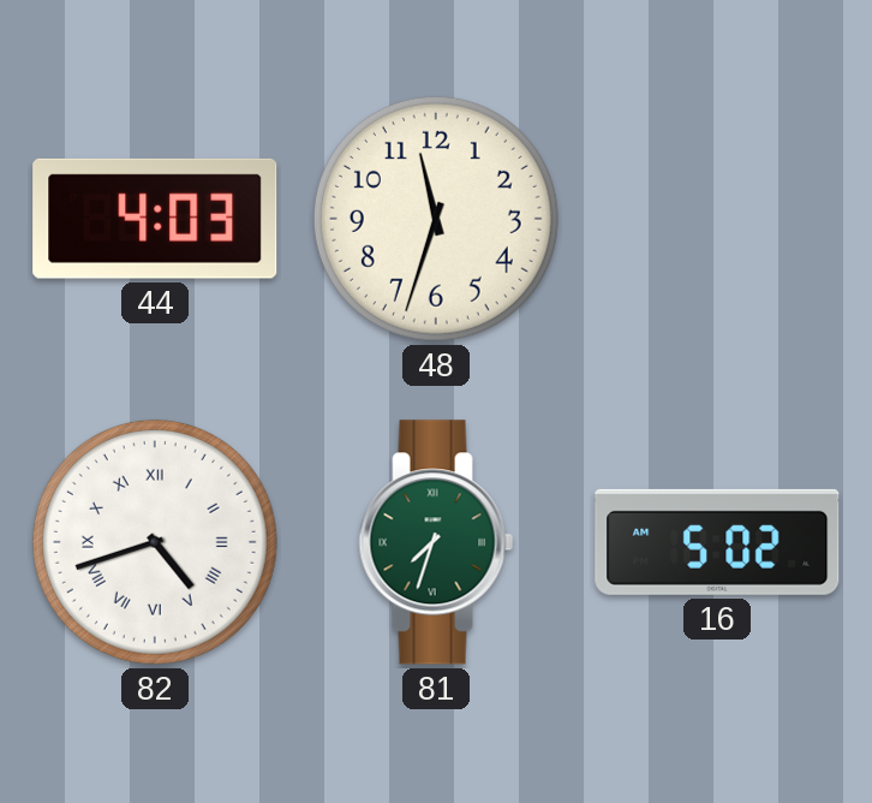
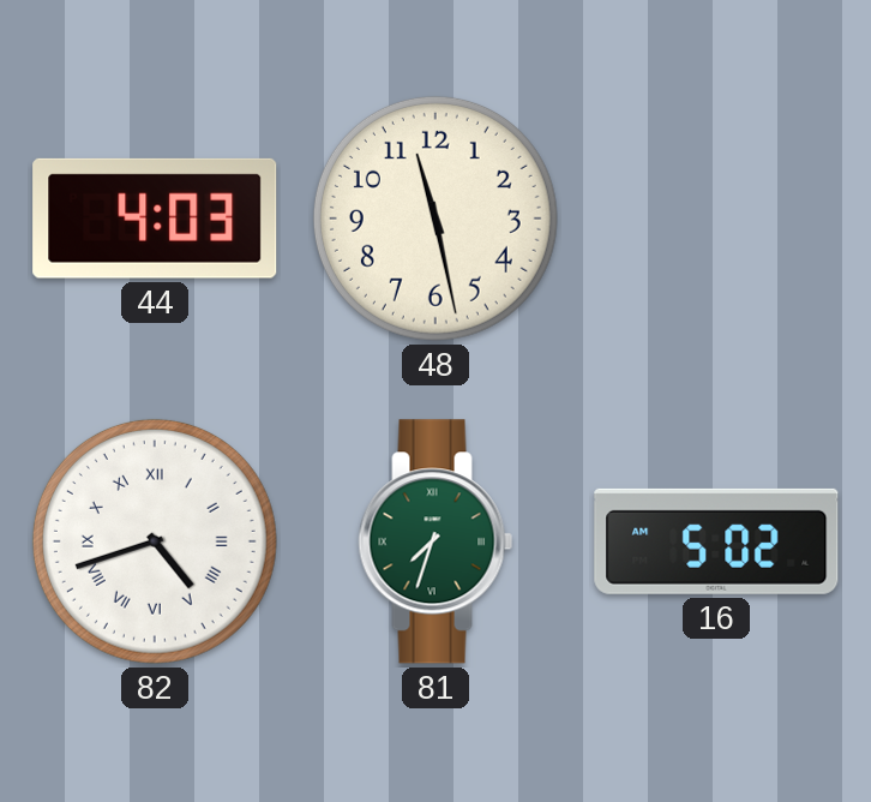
48: 11:33 -> 11:28
